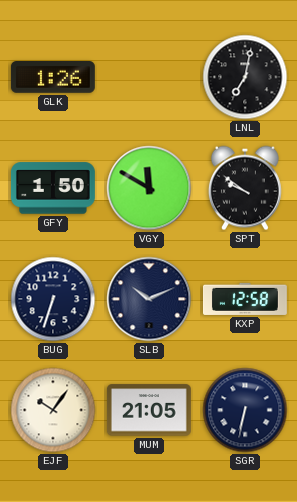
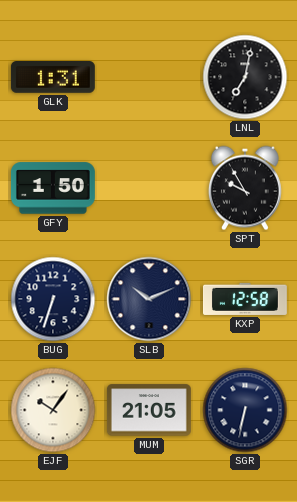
GLK: 1:26 -> 1:31
VGY: 11:50 -> none
SPT: 9:51 -> 9:55
